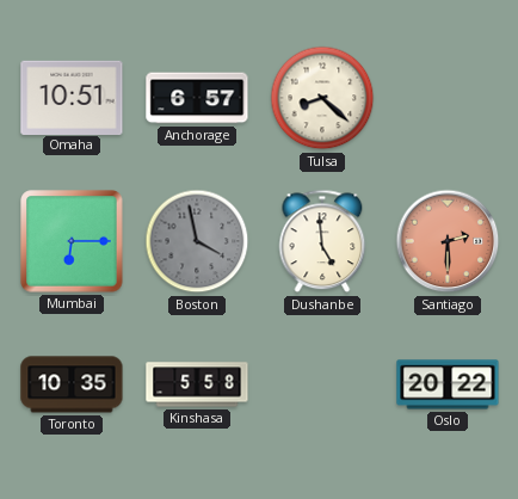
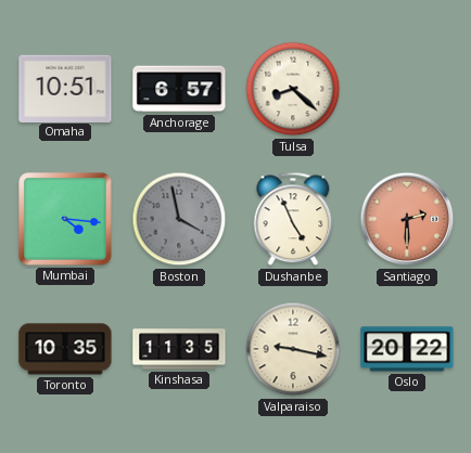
Mumbai: 6:15 -> 4:16
Dushanbe: 4:59 -> 4:56
Kinshasa: 5:58 -> 11:35
Valparaiso: none -> 9:17
